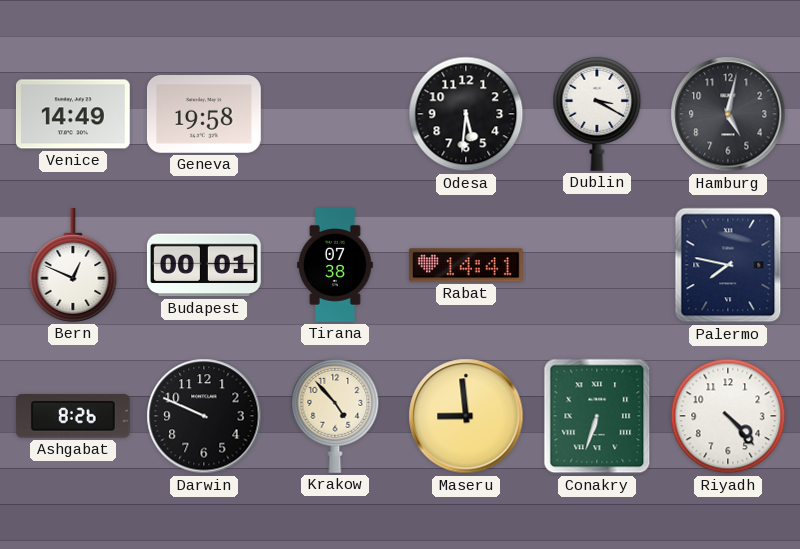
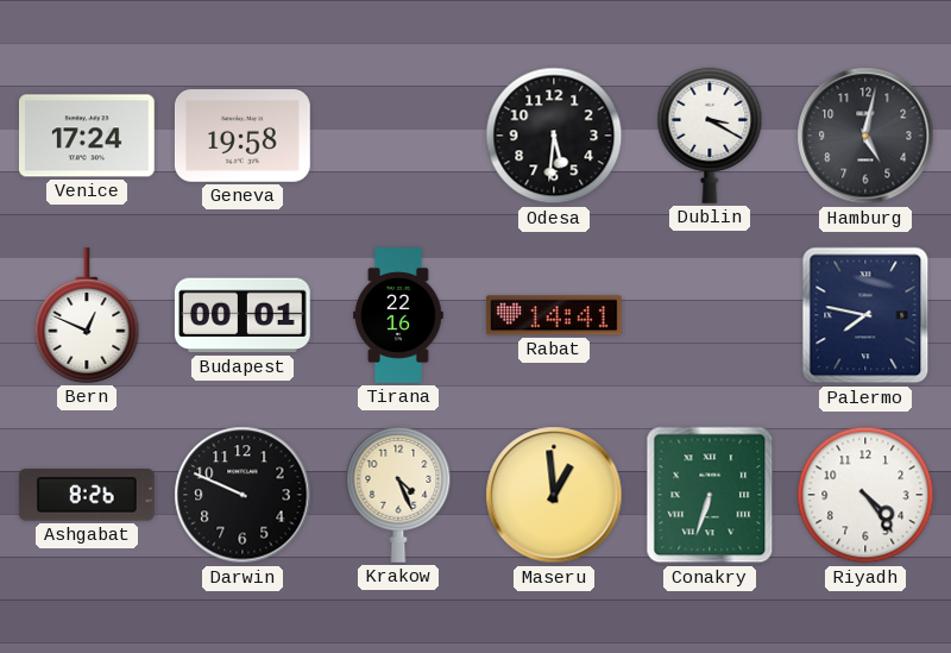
Venice: 14:49 -> 17:24
Tirana: 07:38 -> 22:16
Krakow: 4:53 -> 4:26
Maseru: 8:59 -> 12:59
Riyadh: 4:23 -> 4:24
